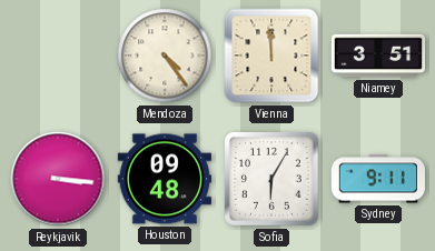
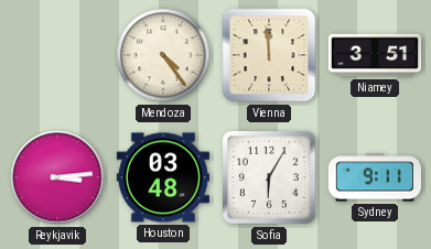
Reykjavik: 3:16 -> 3:14
Houston: 09:48 -> 03:48
